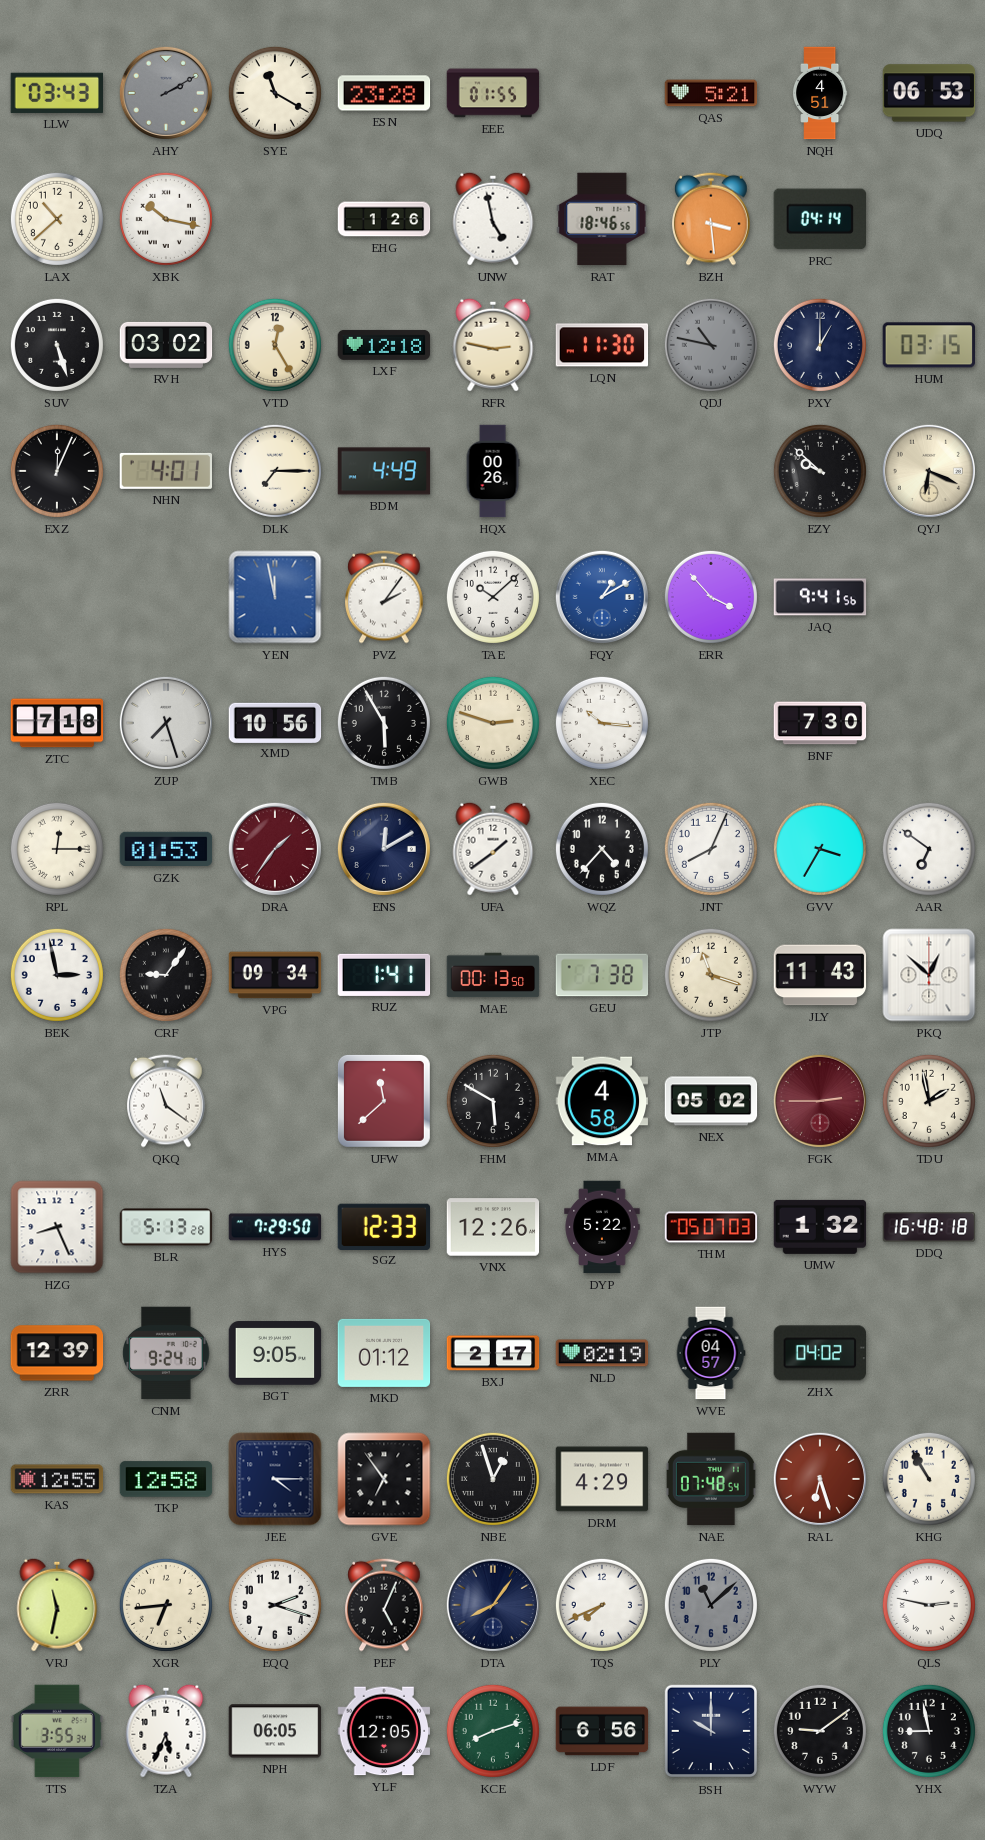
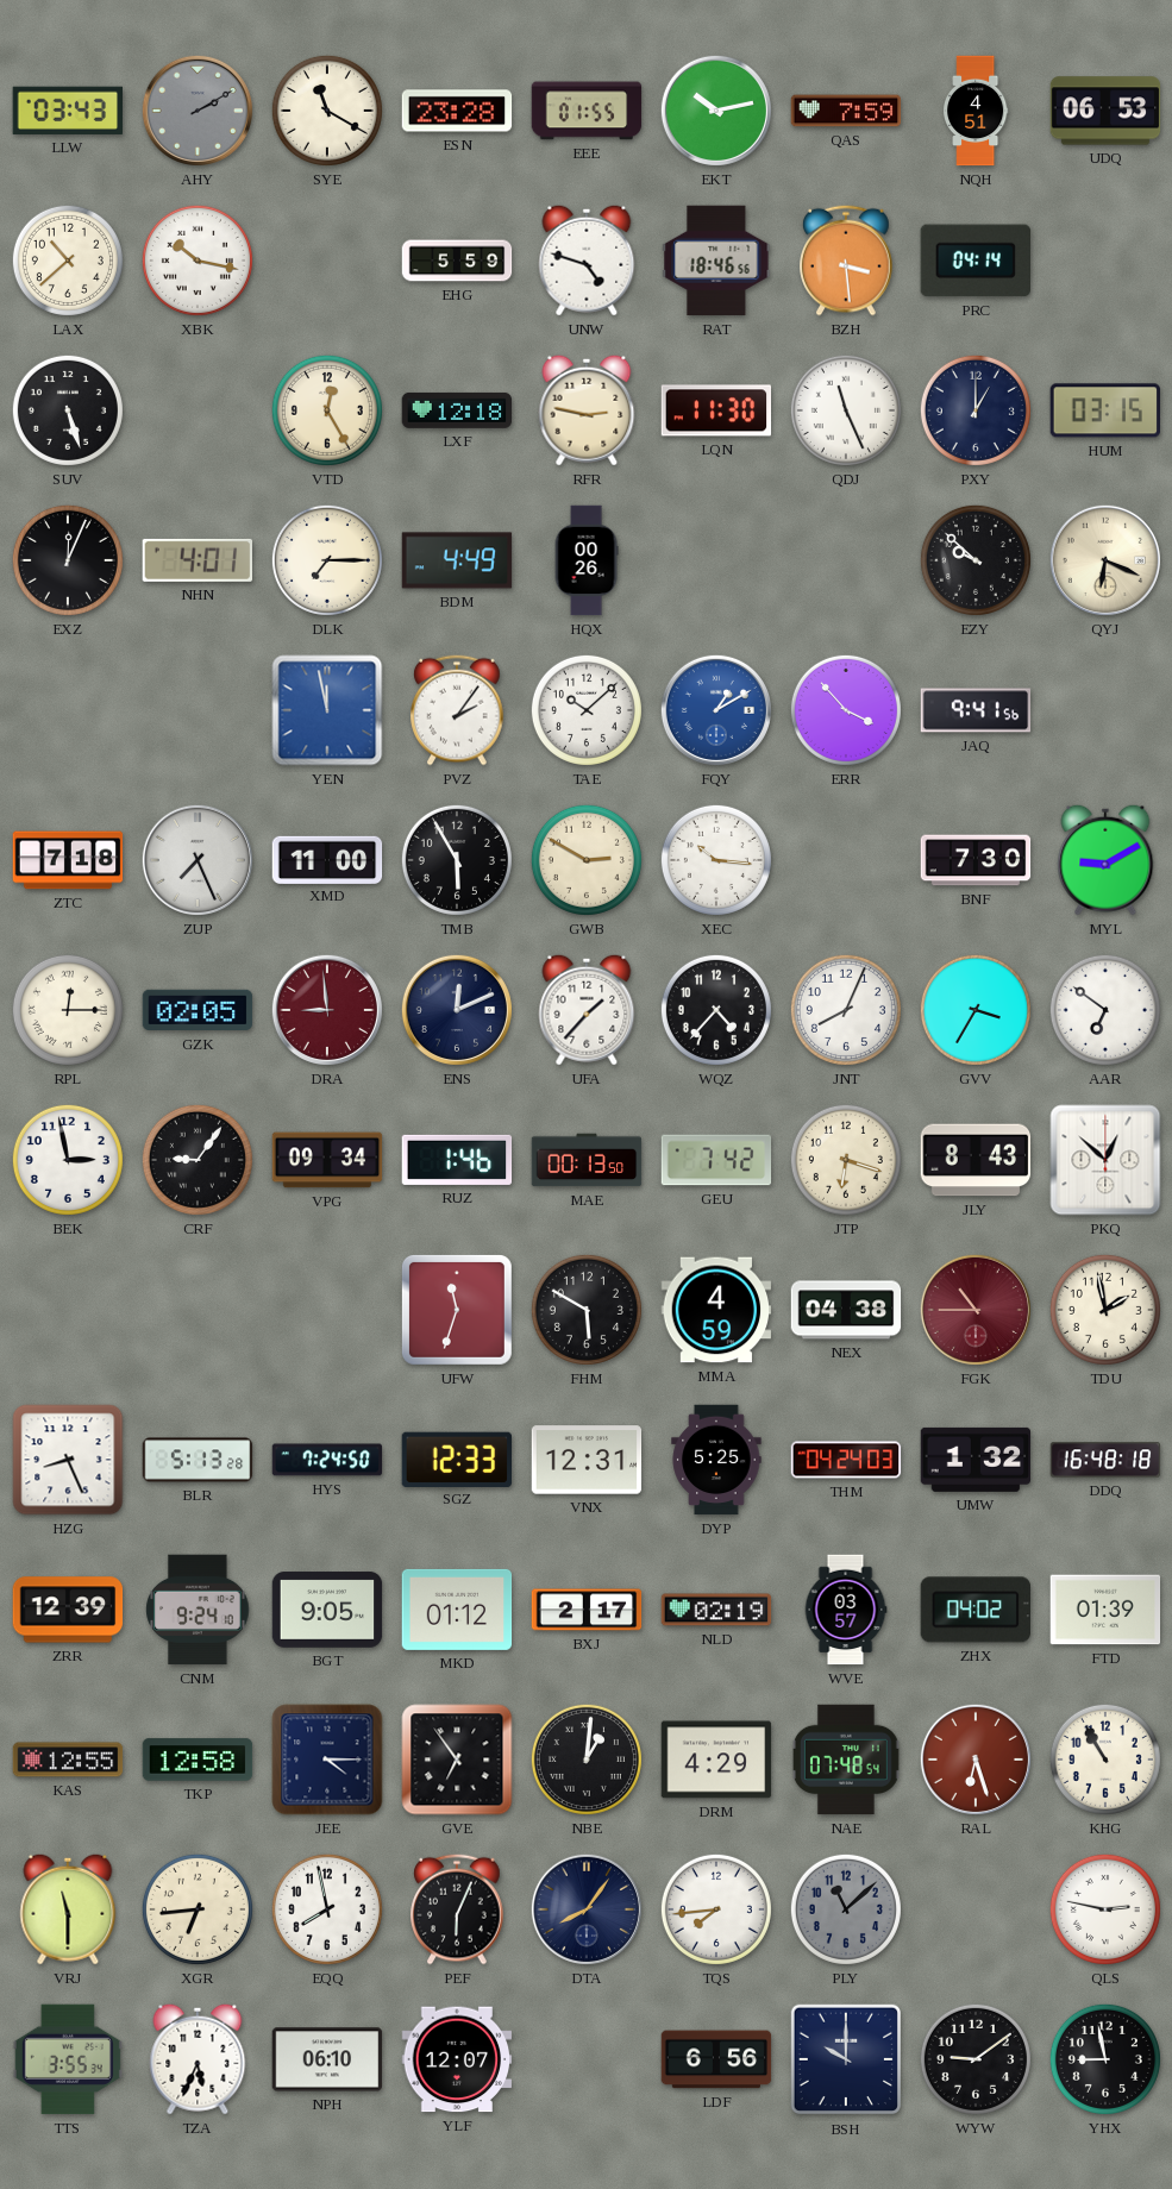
EKT: none -> 10:13
QAS: 5:21 -> 7:59
EHG: 1:26 -> 5:59
UNW: 4:58 -> 4:48
RVH: 03:02 -> none
QDJ: 10:47 -> 11:26
QDJ dial: grey -> white
ZUP: 7:27 -> 7:26
XMD: 10:56 -> 11:00
GWB: 2:48 -> 2:50
MYL: none -> 9:10
GZK: 01:53 -> 02:05
DRA: 1:36 -> 8:59
ENS: 12:10 -> 12:11
UFA: 1:39 -> 1:37
RUZ: 1:41 -> 1:46
GEU: 7:38 -> 7:42
JTP: 11:18 -> 6:18
JLY: 11:43 -> 8:43
QKQ: 11:21 -> none
UFW: 11:38 -> 11:33
MMA: 4:58 -> 4:59
NEX: 05:02 -> 04:38
FGK: 2:45 -> 10:45
HYS: 7:29 -> 7:24
VNX: 12:26 -> 12:31
DYP: 5:22 -> 5:25
THM: 05:07 -> 04:24
WVE: 04:57 -> 03:57
FTD: none -> 01:39
NBE: 12:57 -> 1:01
VRJ: 11:32 -> 11:30
EQQ: 2:18 -> 7:58
PEF: 5:04 -> 6:04
TQS: 7:41 -> 7:44
NPH: 06:05 -> 06:10
YLF: 12:05 -> 12:07
KCE: 8:12 -> none
